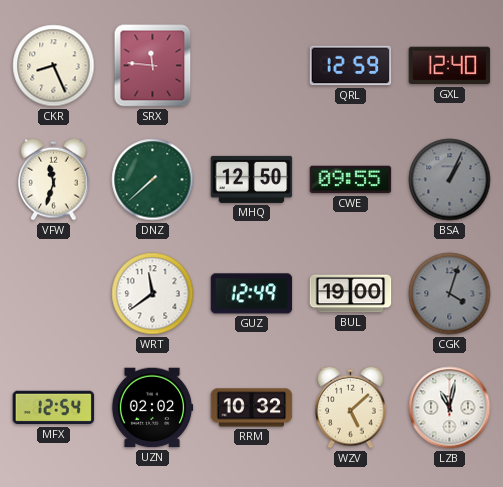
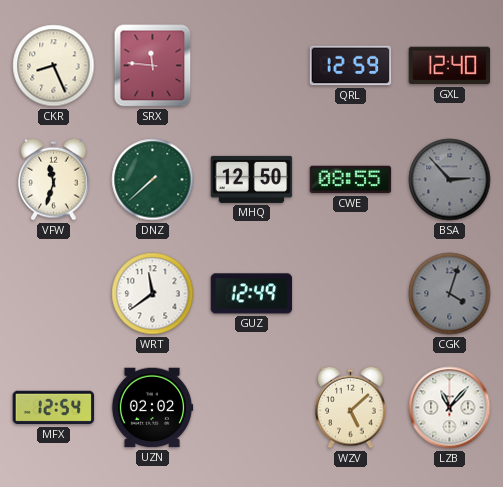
CWE: 09:55 -> 08:55
BSA: 1:04 -> 2:53
BUL: 19:00 -> none
RRM: 10:32 -> none
LZB: 11:02 -> 11:07
